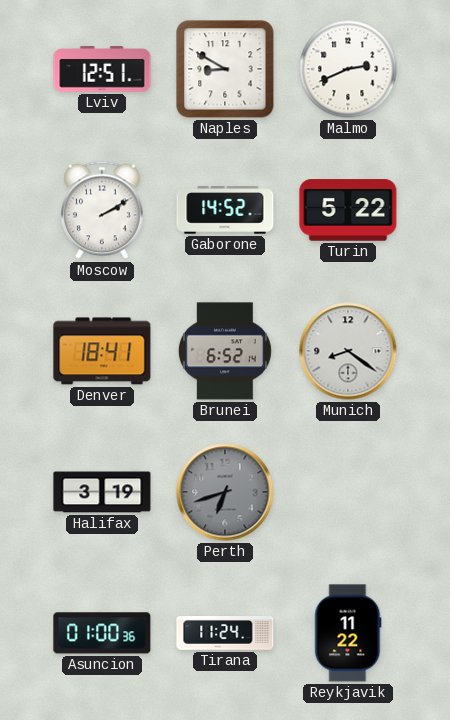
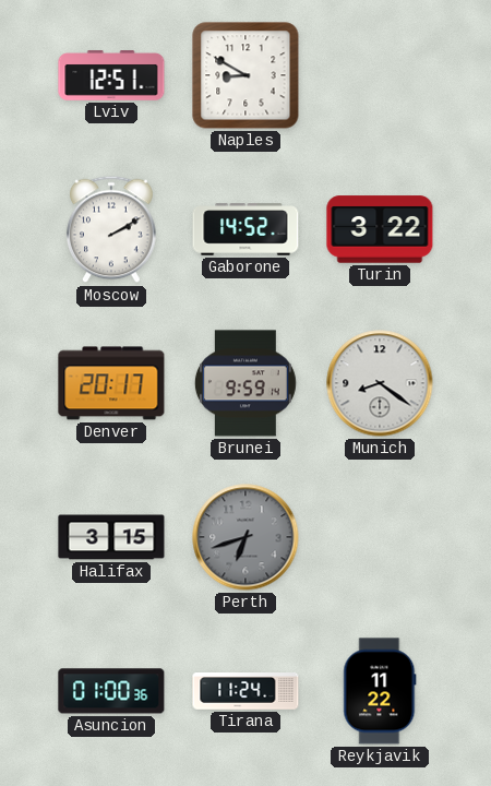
Malmo: 2:41 -> none
Turin: 5:22 -> 3:22
Denver: 18:41 -> 20:17
Brunei: 6:52 -> 9:59
Halifax: 3:19 -> 3:15
